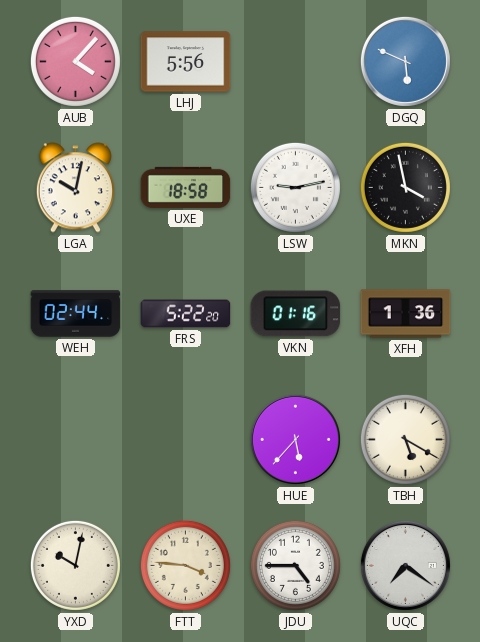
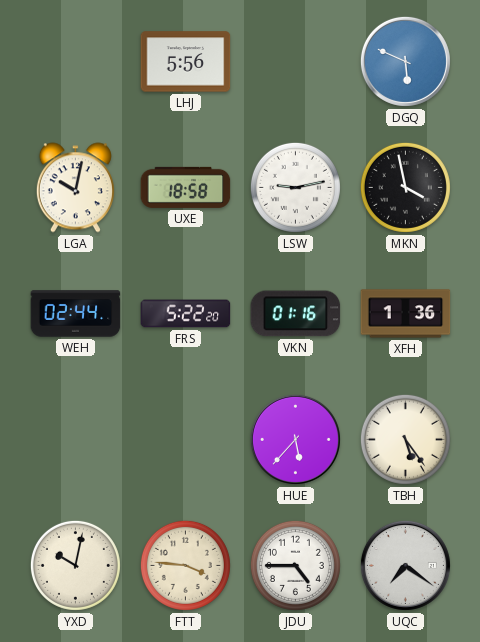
AUB: 4:07 -> none
TBH: 5:20 -> 5:24
